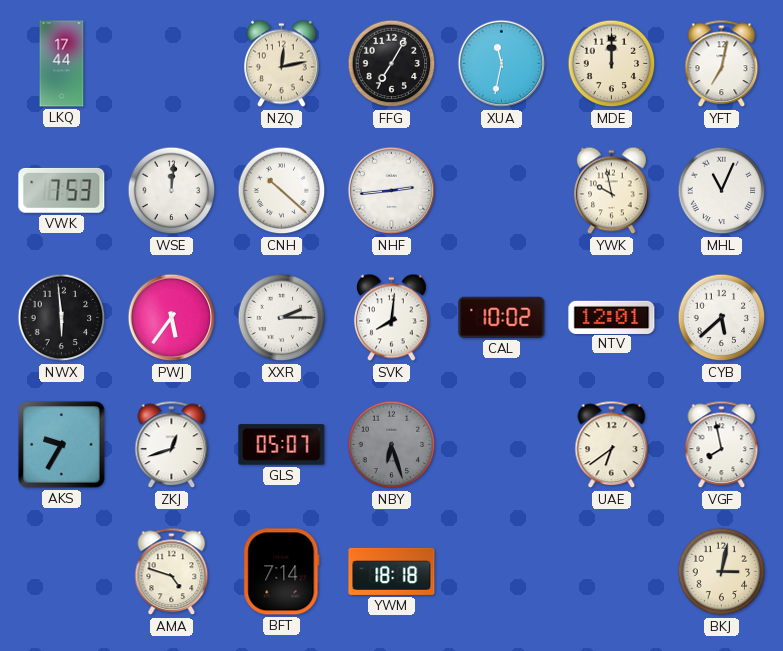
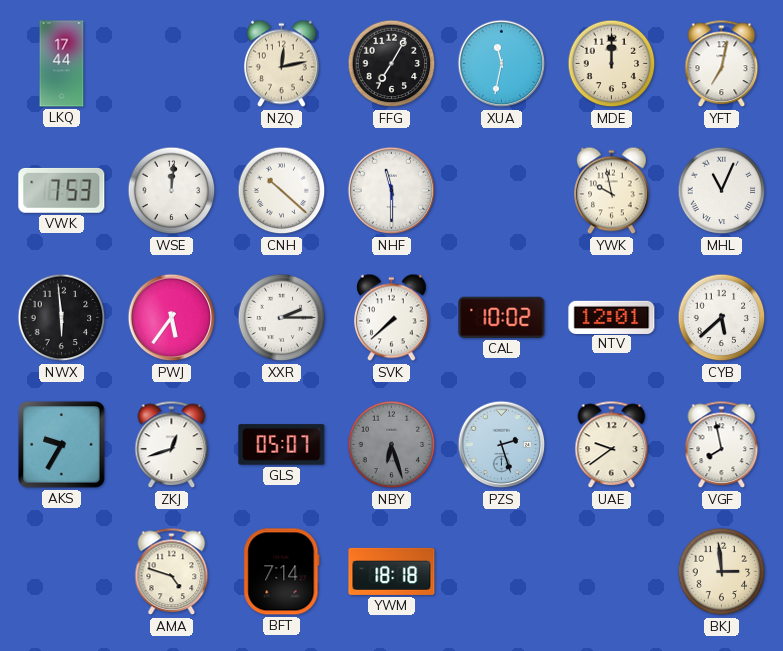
NHF: 2:44 -> 11:30
SVK: 8:01 -> 7:38
PZS: none -> 2:27
UAE: 6:39 -> 9:39
BKJ: 3:02 -> 2:59
